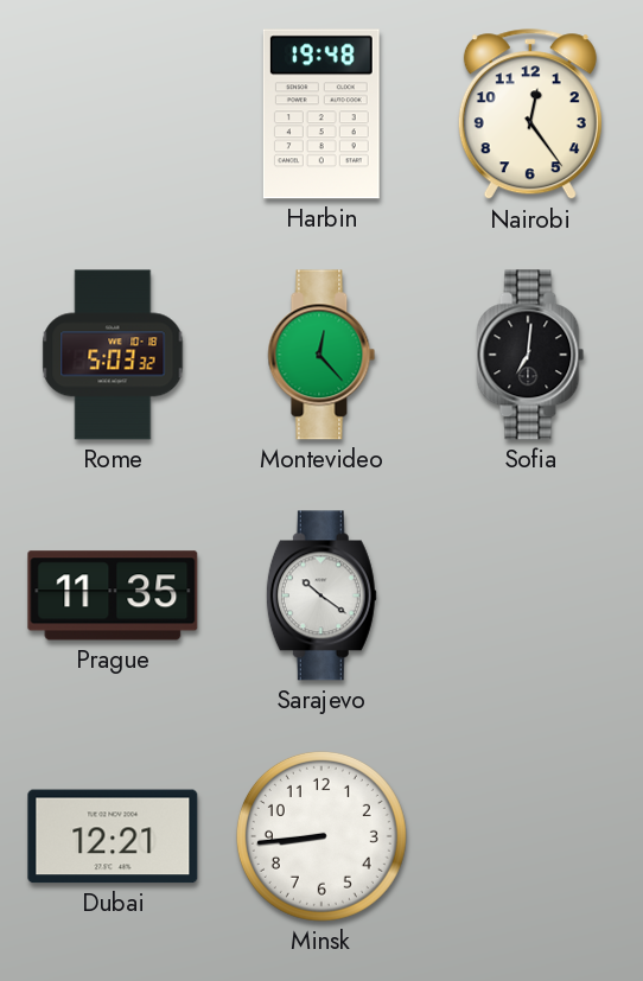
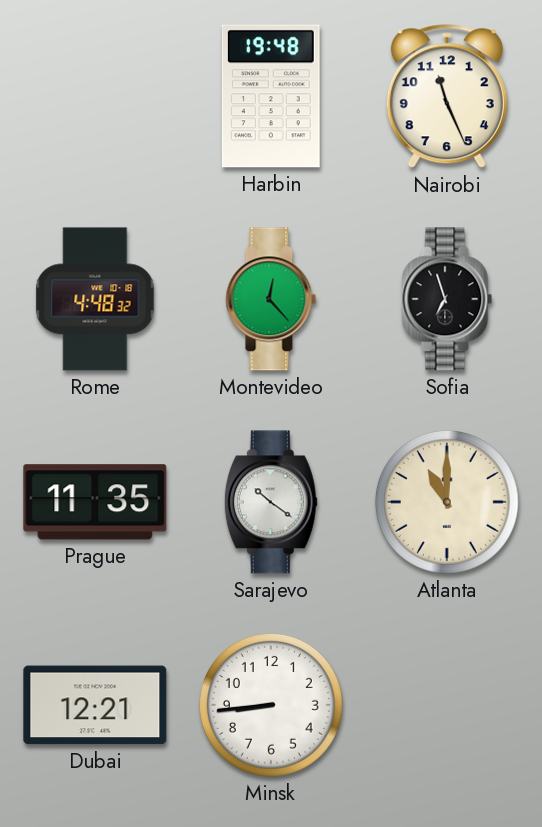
Nairobi: 12:24 -> 11:26
Rome: 5:03 -> 4:48
Sofia: 7:01 -> 6:57
Atlanta: none -> 11:00
